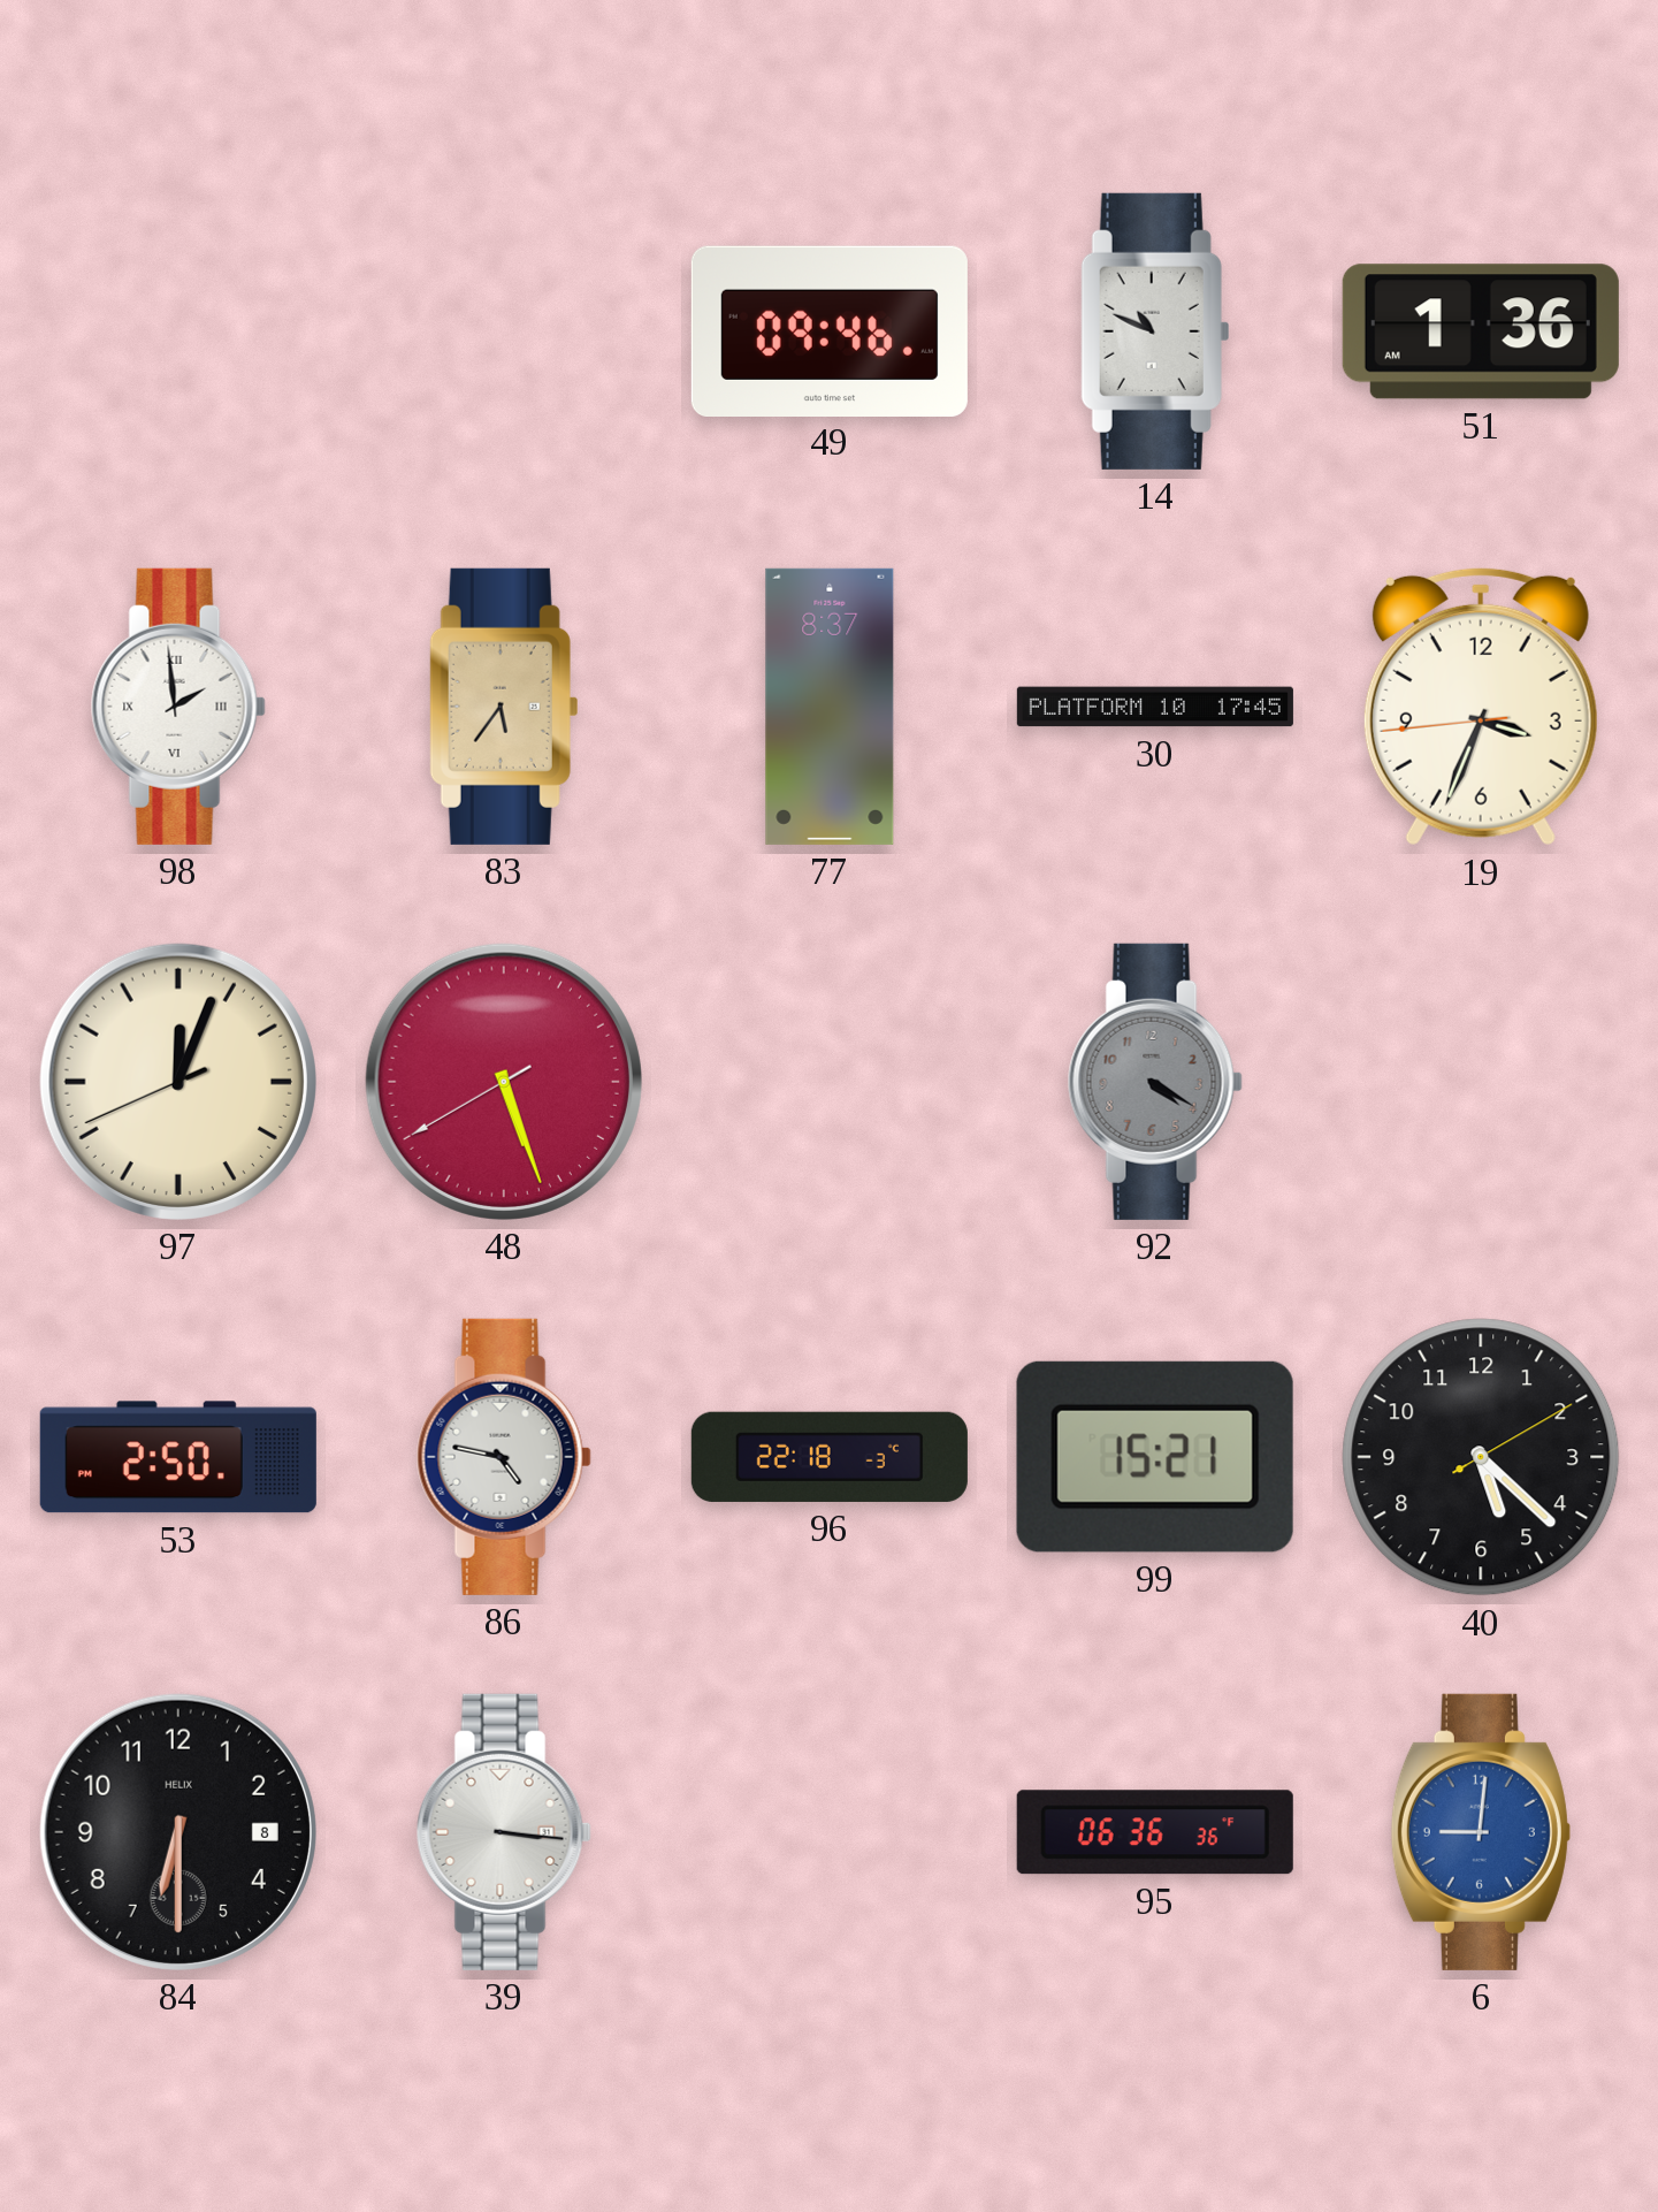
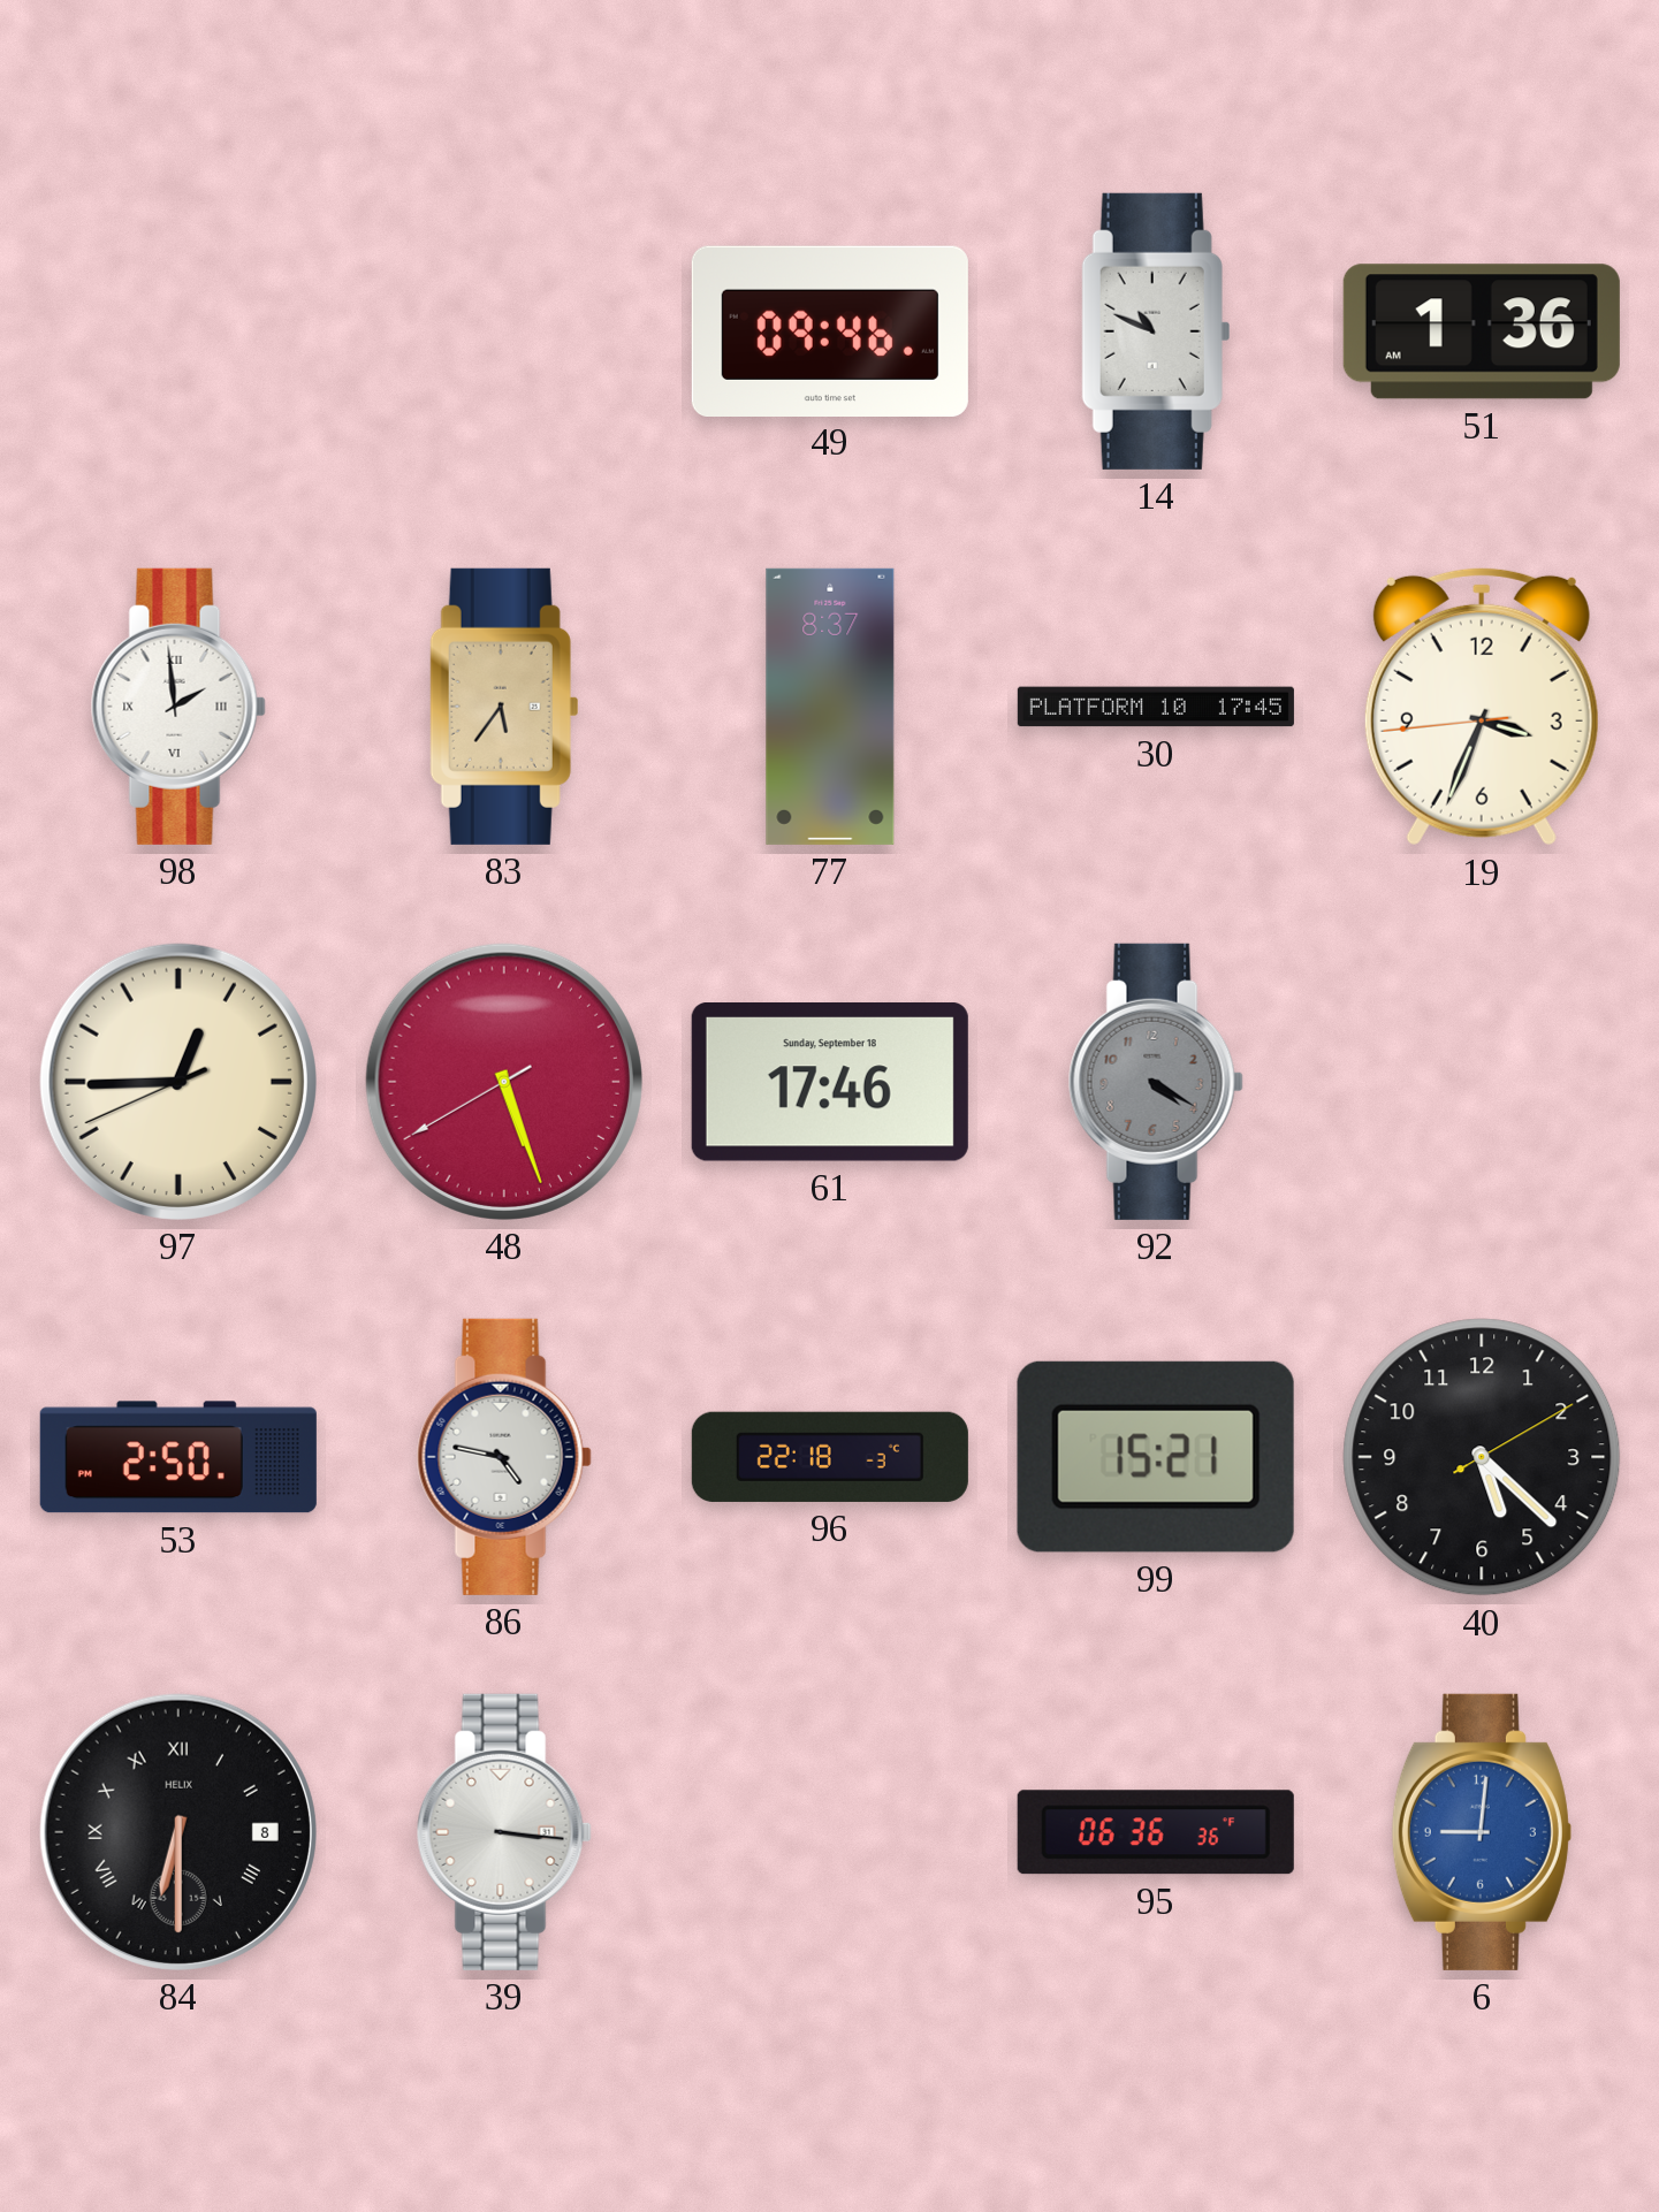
97: 12:03 -> 12:44
61: none -> 17:46
84 numerals: Arabic -> Roman
